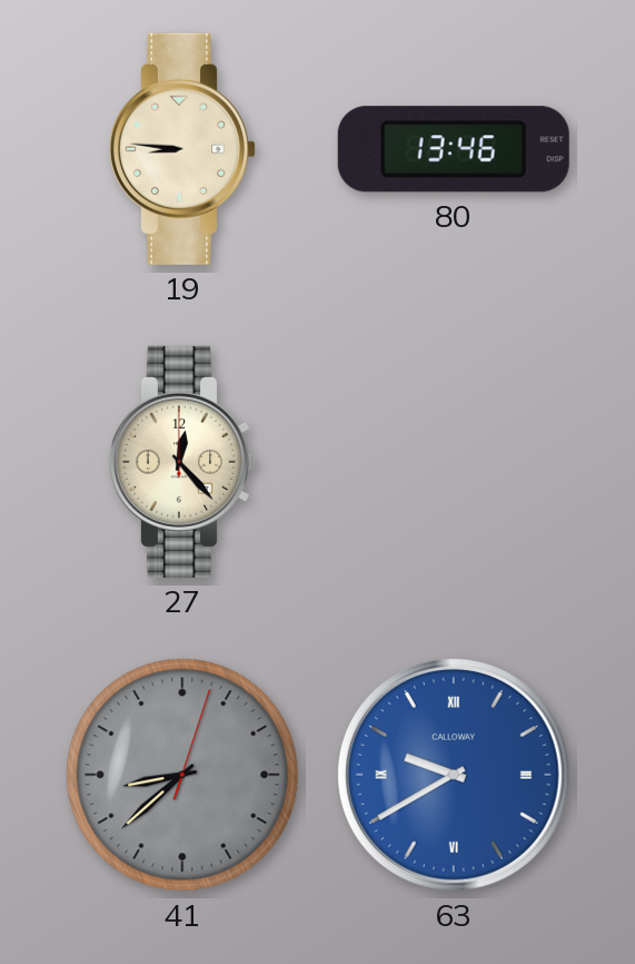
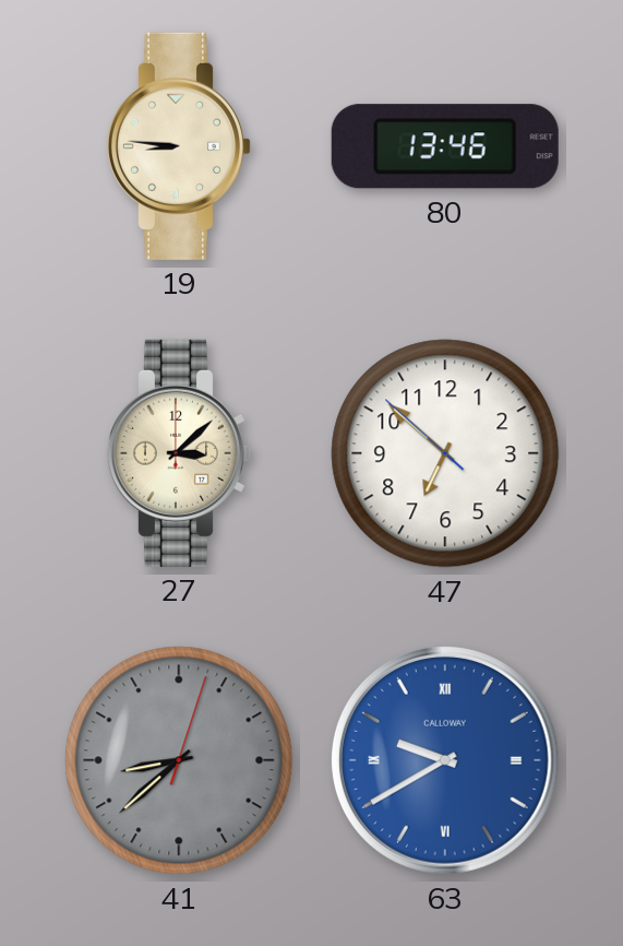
27: 12:23 -> 3:08
47: none -> 6:51
